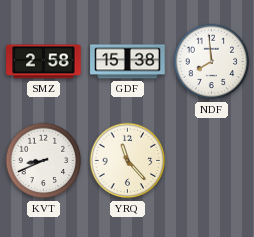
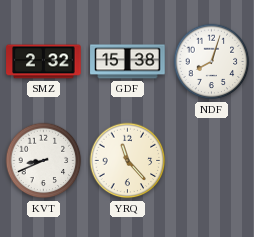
SMZ: 2:58 -> 2:32
NDF: 7:59 -> 8:03
